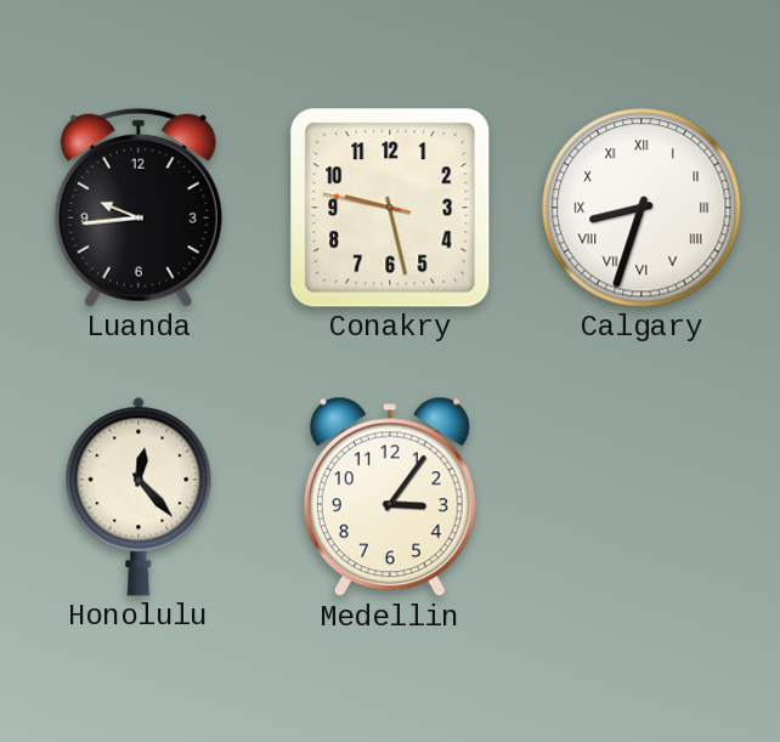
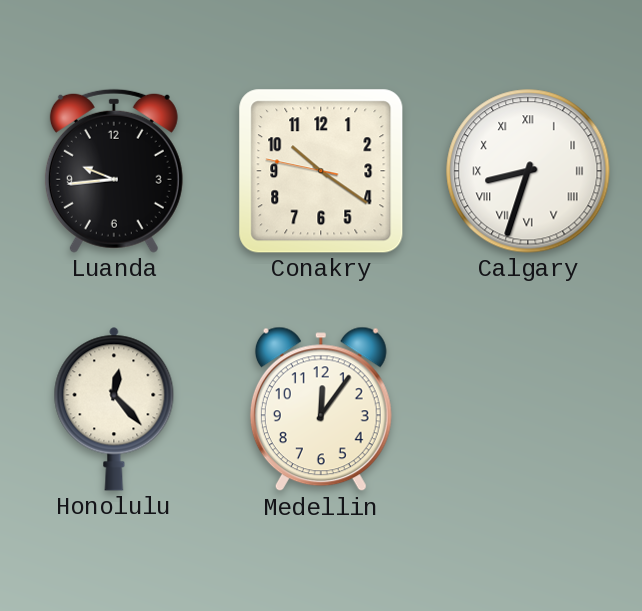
Conakry: 9:27 -> 10:20
Medellin: 3:06 -> 12:06
